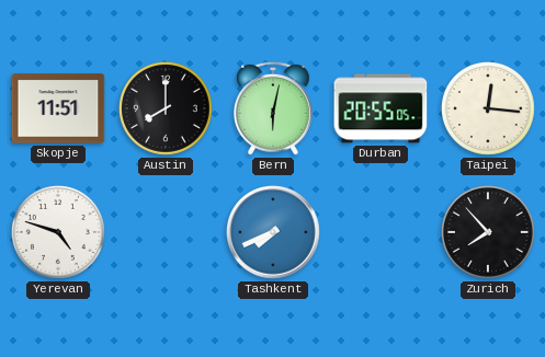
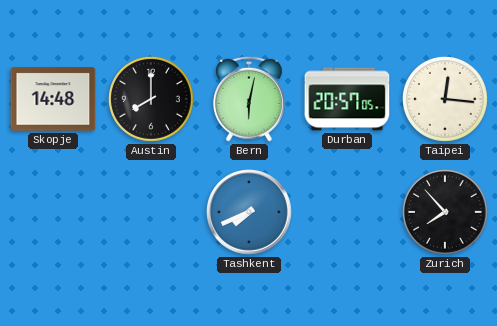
Skopje: 11:51 -> 14:48
Durban: 20:55 -> 20:57
Yerevan: 4:48 -> none
